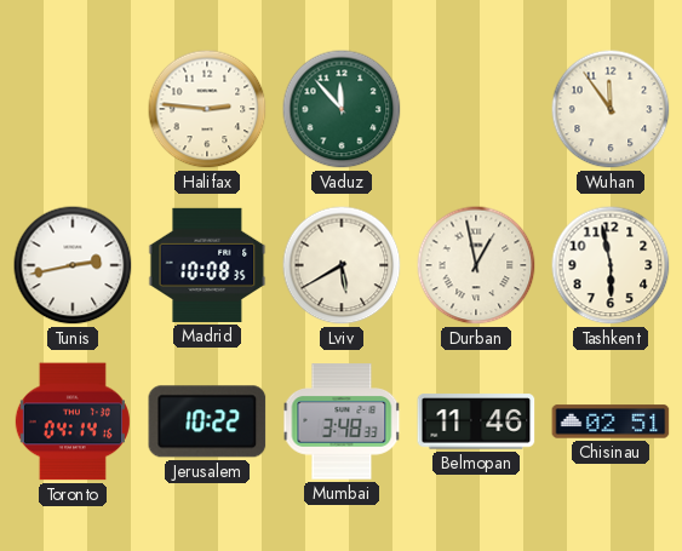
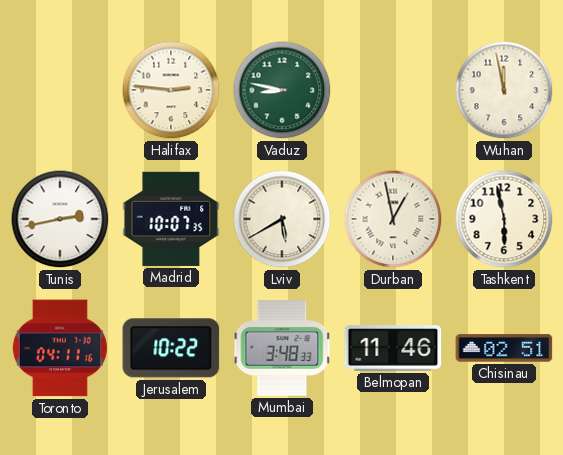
Vaduz: 11:53 -> 8:47
Wuhan: 11:54 -> 11:58
Madrid: 10:08 -> 10:07
Toronto: 04:14 -> 04:11
